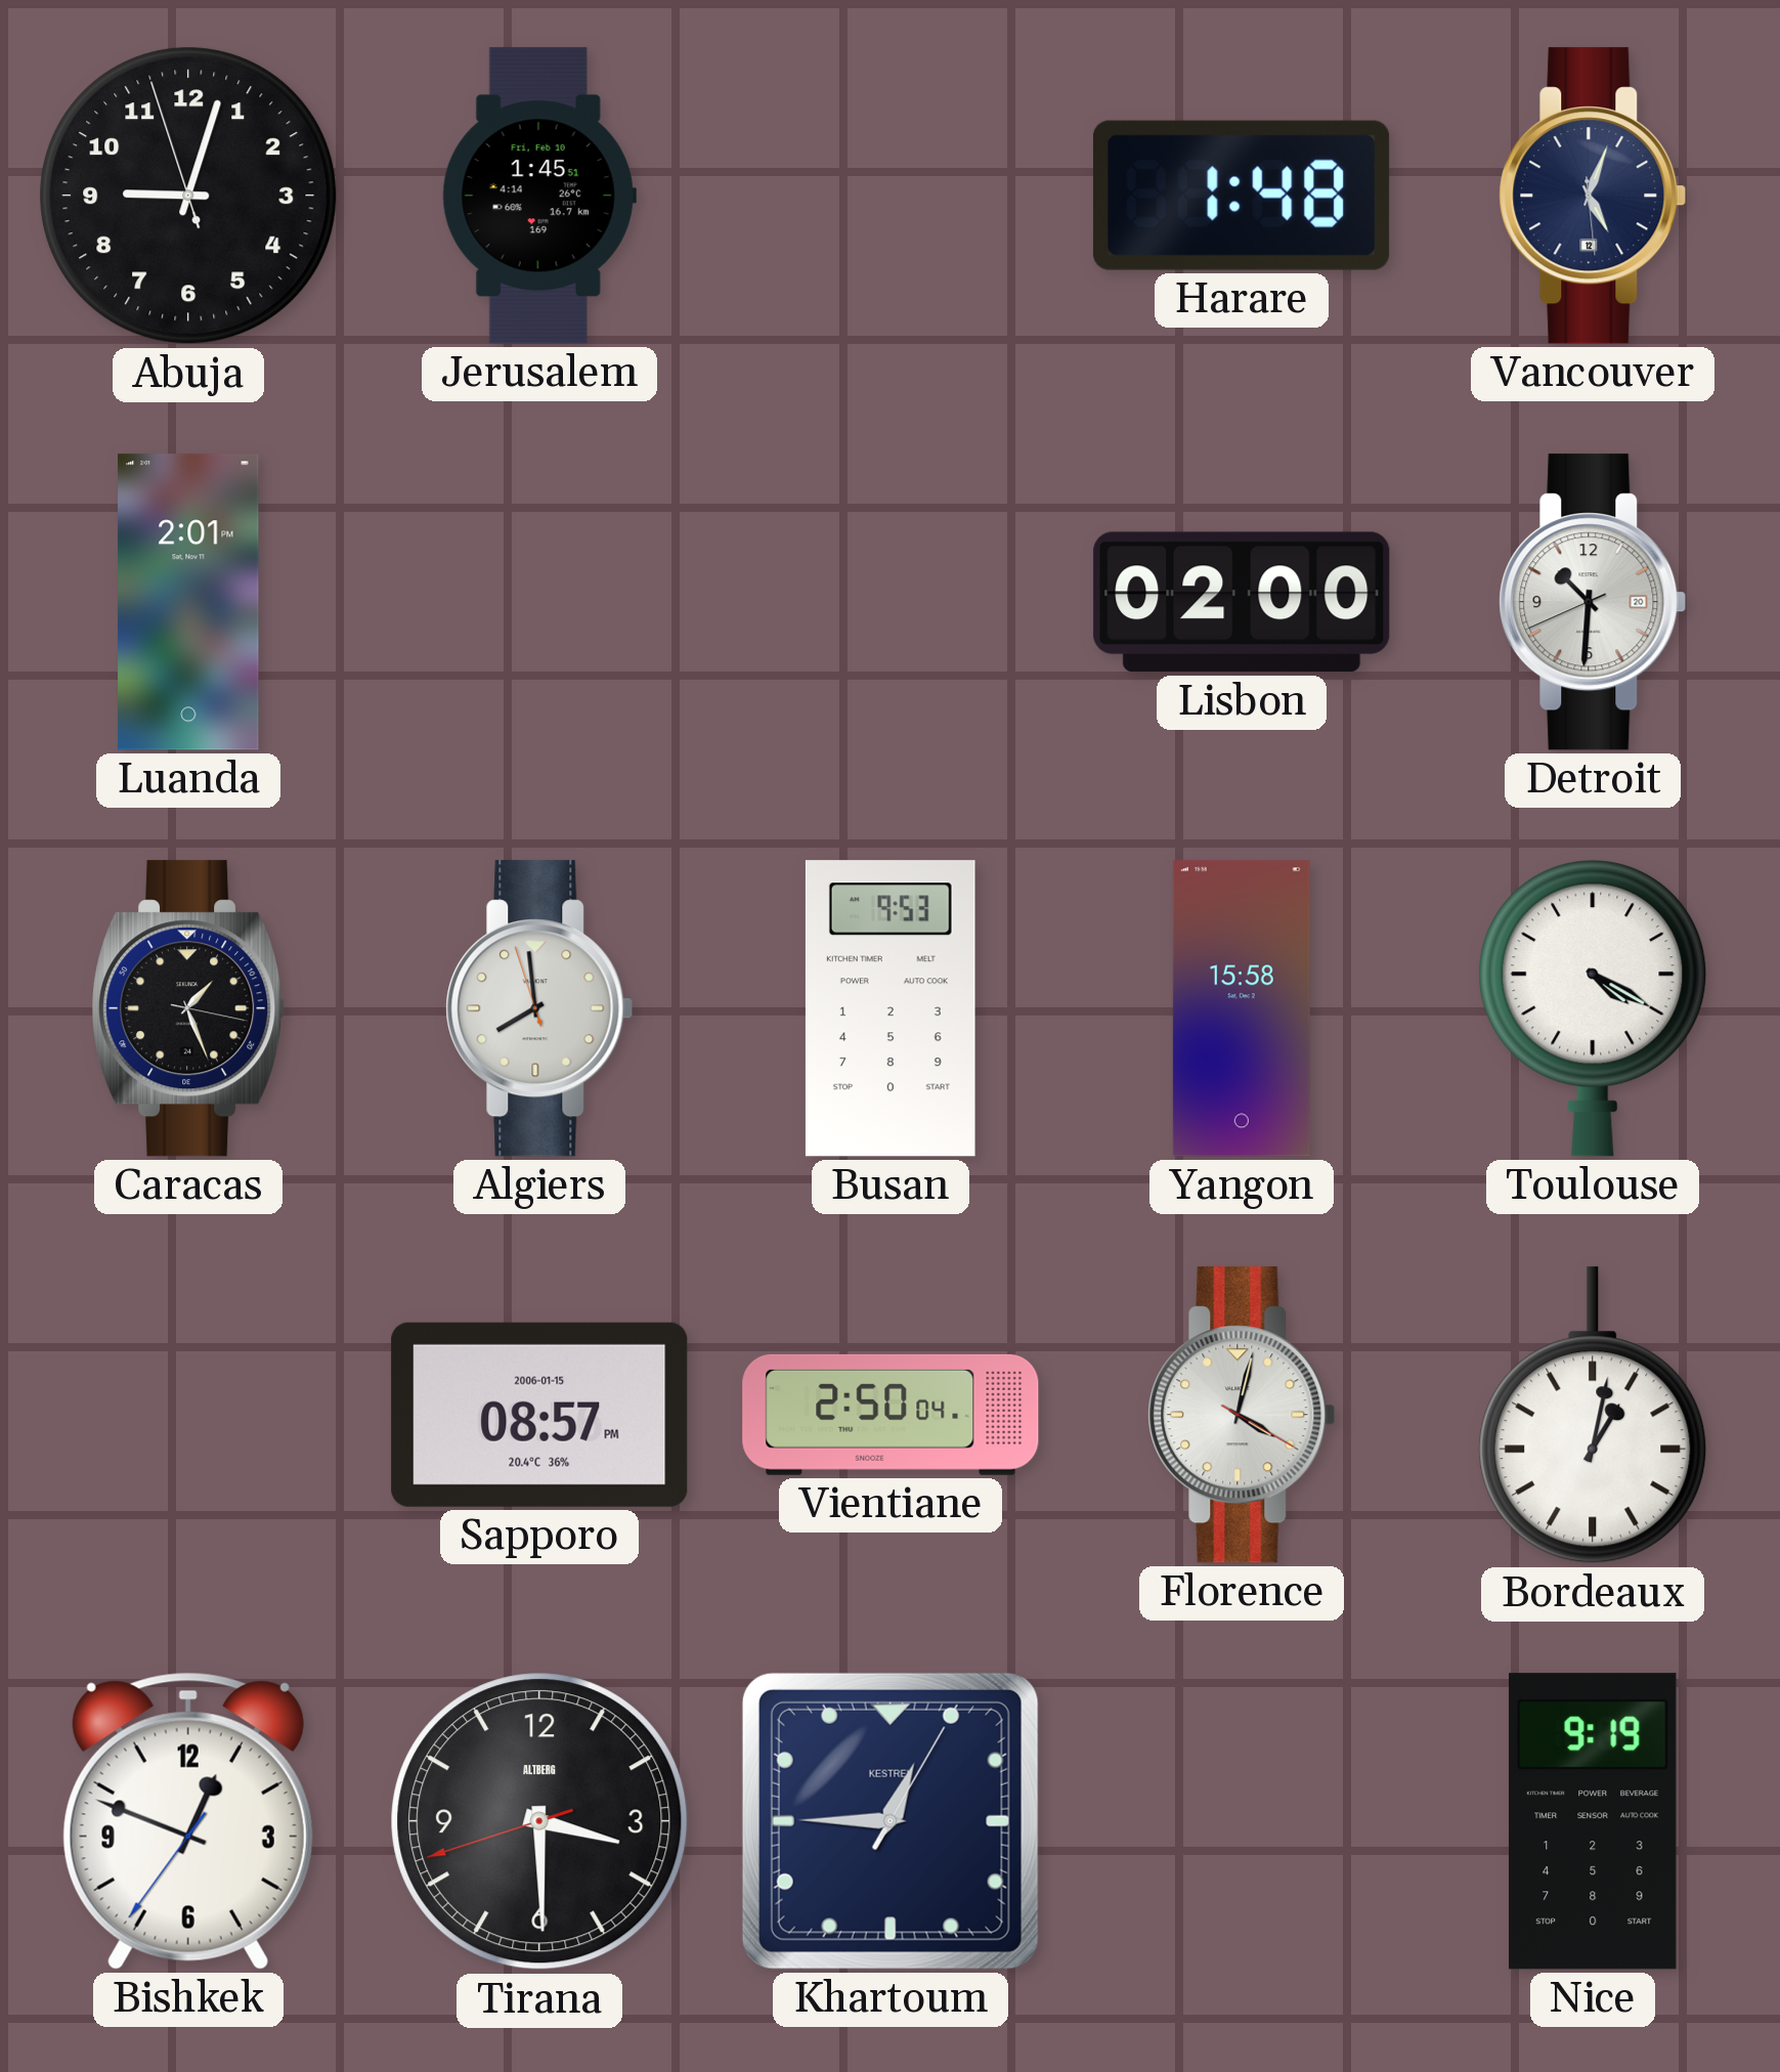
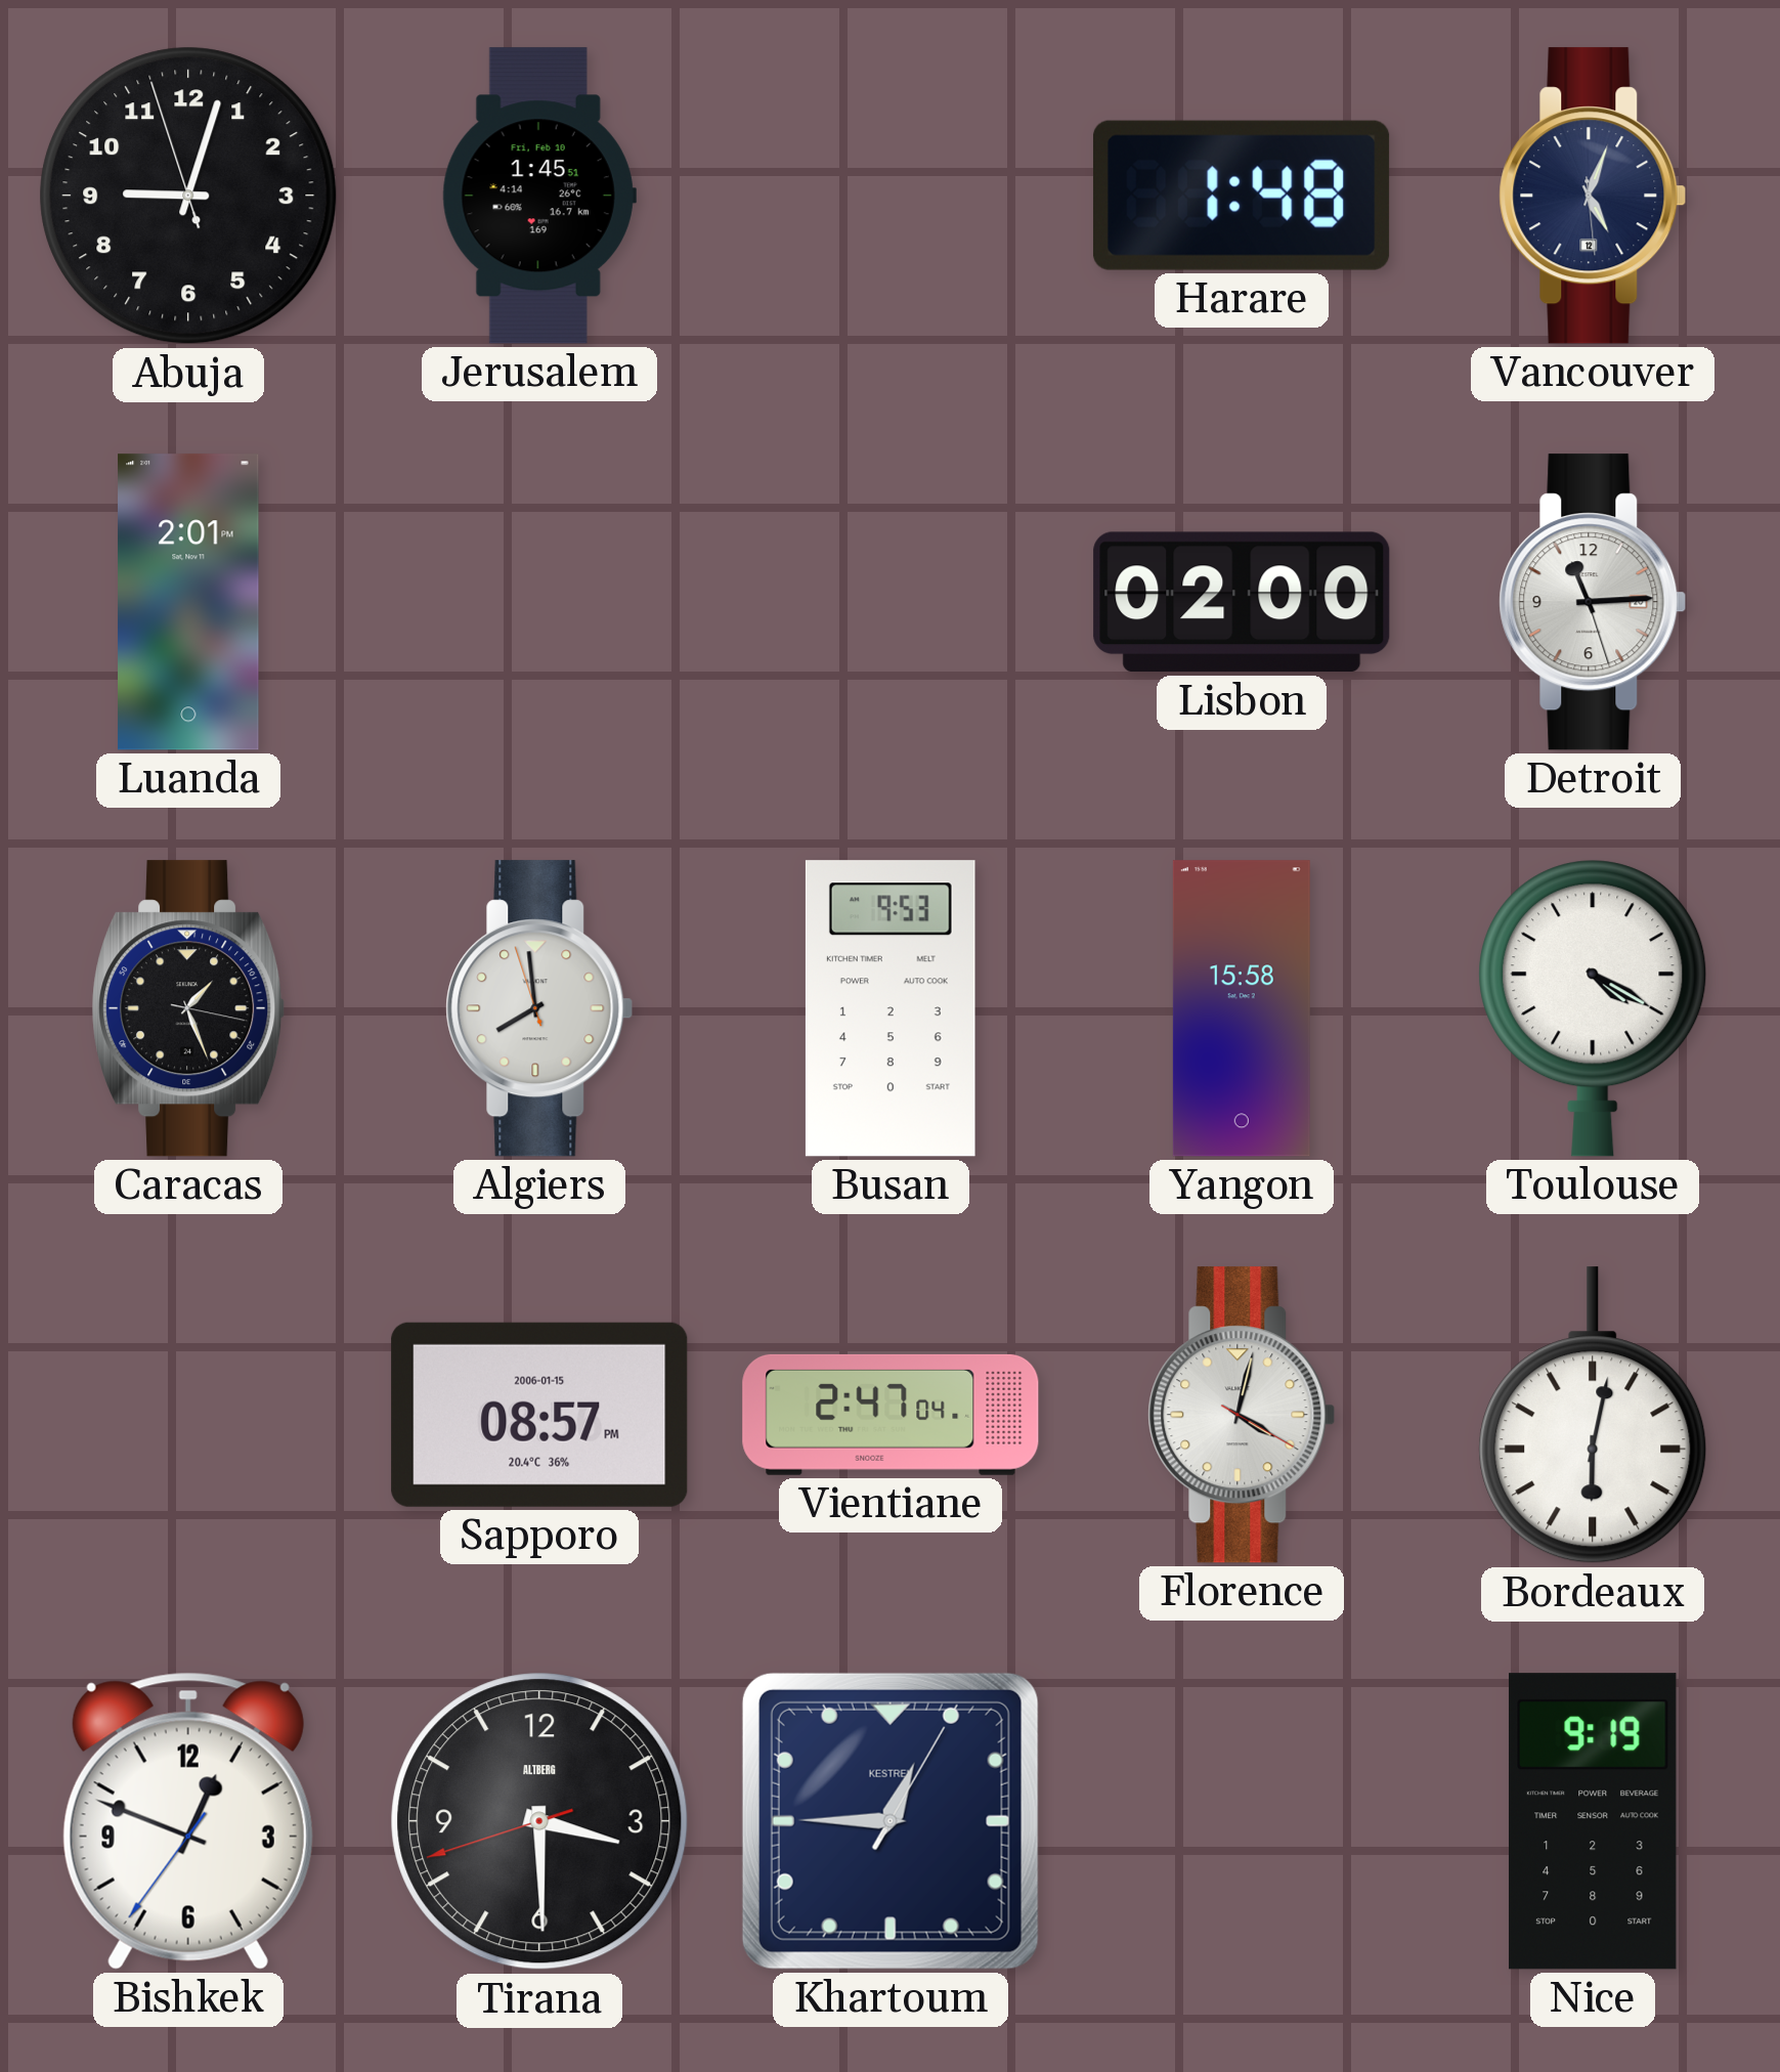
Detroit: 10:30 -> 11:14
Vientiane: 2:50 -> 2:47
Bordeaux: 1:02 -> 6:02
